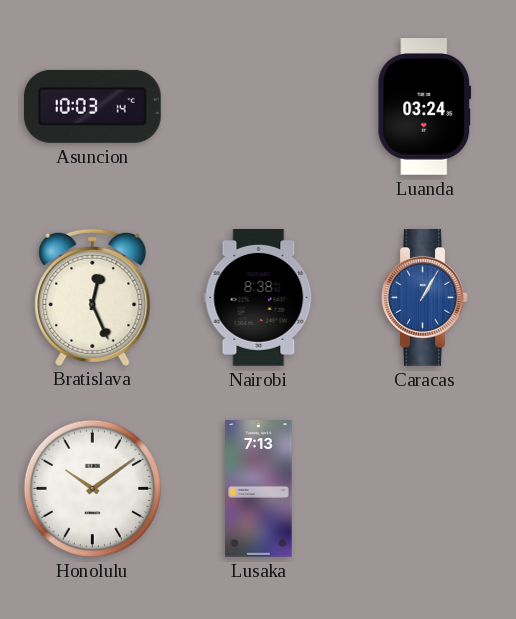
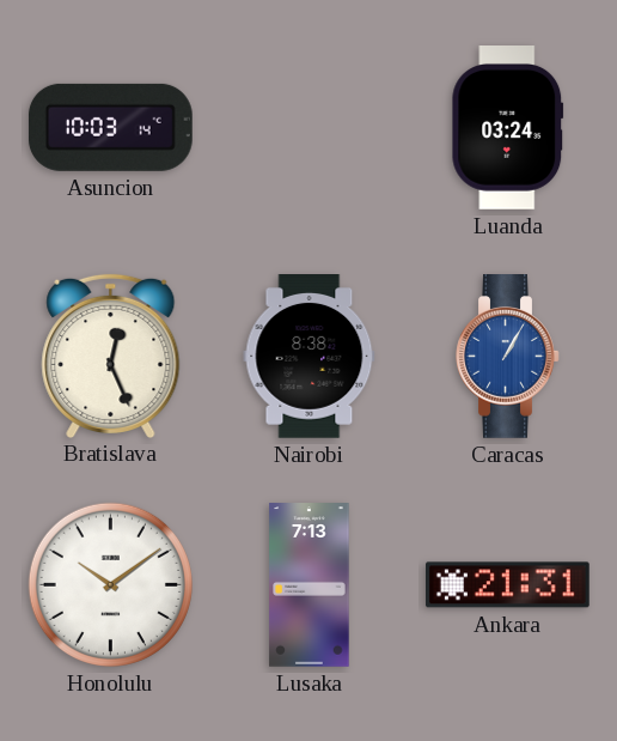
Ankara: none -> 21:31
